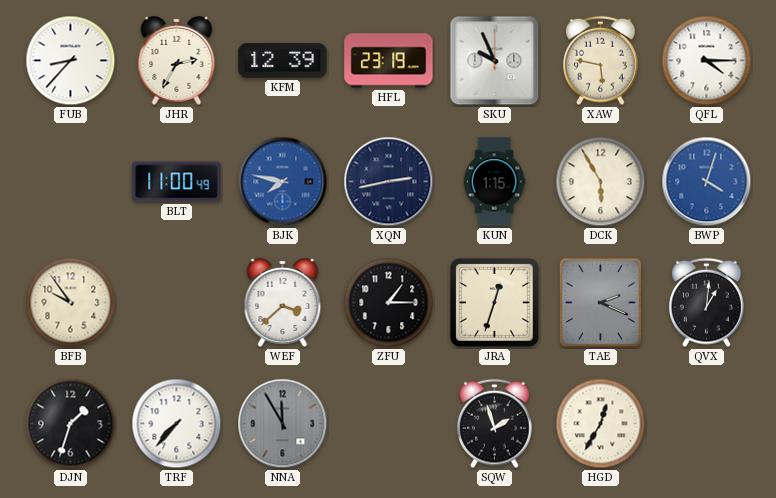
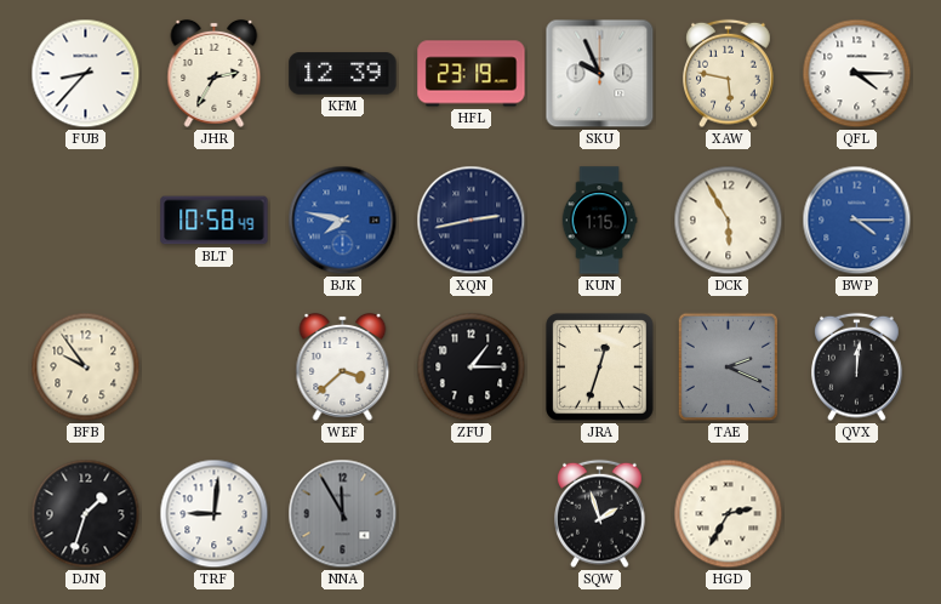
BLT: 11:00 -> 10:58
BWP: 4:03 -> 4:15
QVX: 1:01 -> 12:01
TRF: 7:37 -> 9:01
HGD: 12:35 -> 2:35
